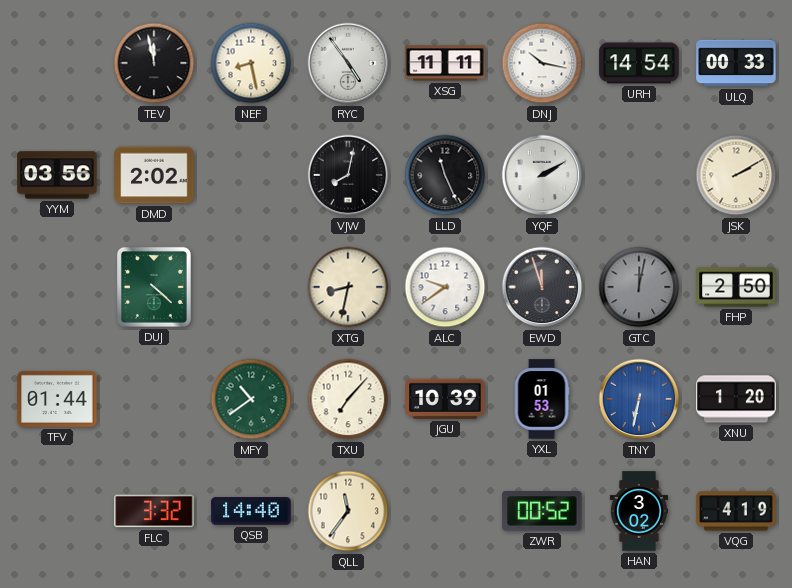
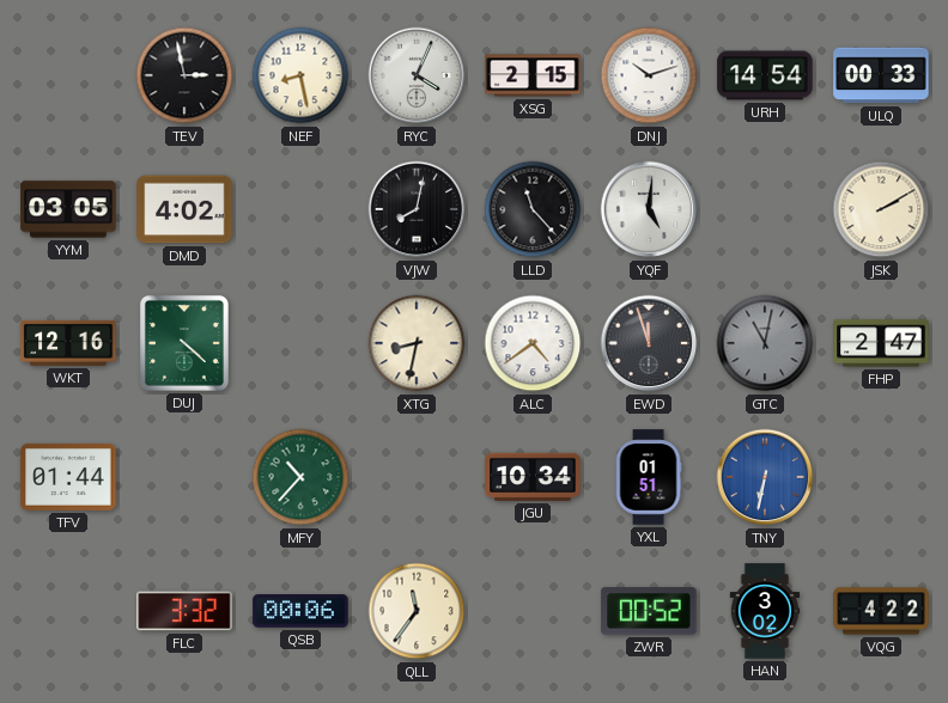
TEV: 11:58 -> 2:58
RYC: 4:54 -> 4:04
XSG: 11:11 -> 2:15
DNJ: 10:17 -> 10:12
YYM: 03:56 -> 03:05
DMD: 2:02 -> 4:02
LLD: 11:26 -> 11:23
YQF: 2:10 -> 5:01
WKT: none -> 12:16
ALC: 9:39 -> 4:39
GTC: 12:02 -> 11:02
FHP: 2:50 -> 2:47
MFY: 10:39 -> 10:37
TXU: 7:07 -> none
JGU: 10:39 -> 10:34
YXL: 01:53 -> 01:51
XNU: 1:20 -> none
QSB: 14:40 -> 00:06
VQG: 4:19 -> 4:22
